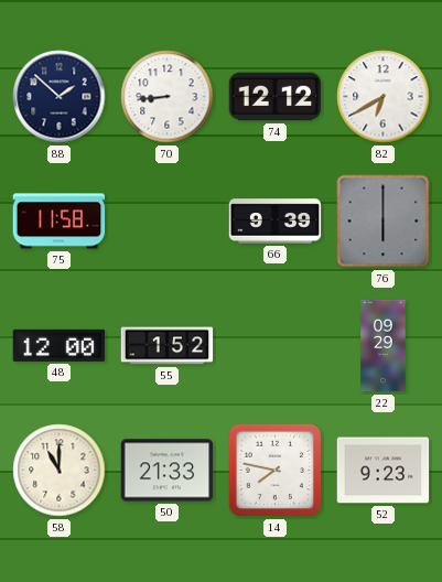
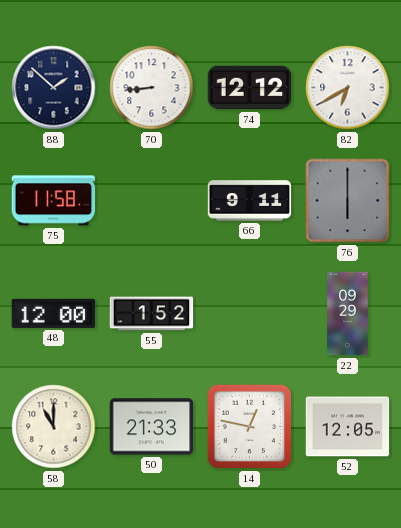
66: 9:39 -> 9:11
14: 7:47 -> 12:47
52: 9:23 -> 12:05
